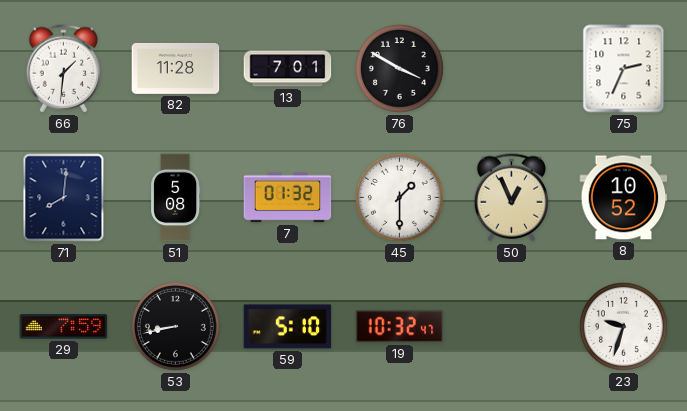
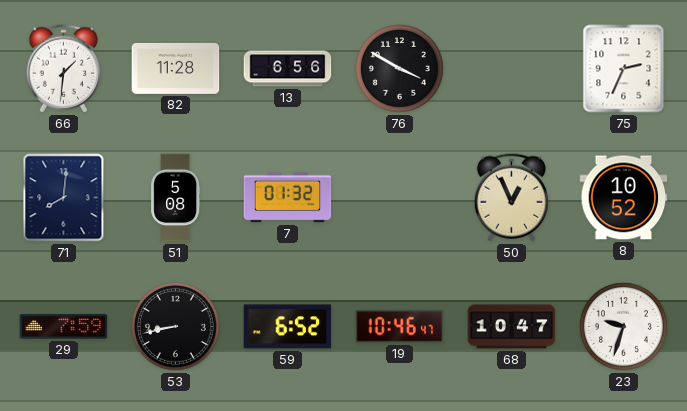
13: 7:01 -> 6:56
45: 1:30 -> none
59: 5:10 -> 6:52
19: 10:32 -> 10:46
68: none -> 10:47
